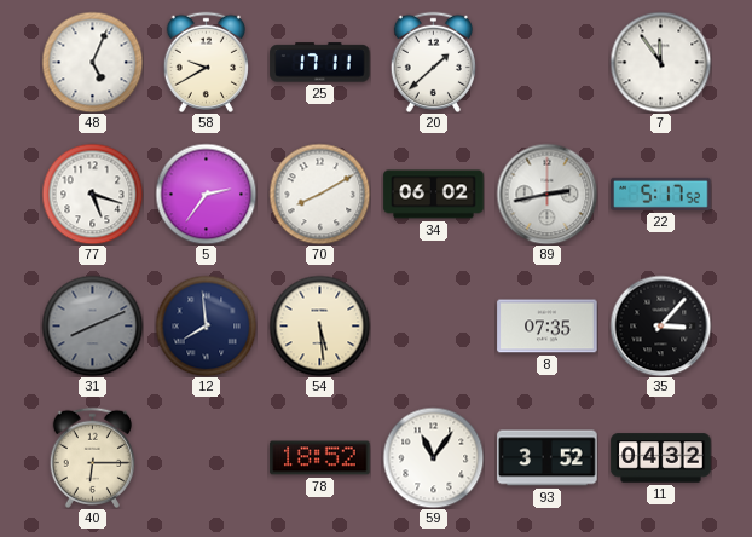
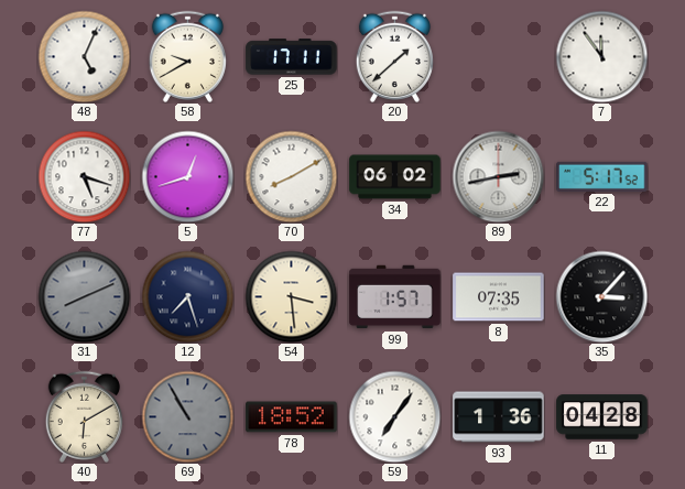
5: 2:36 -> 12:42
12: 7:59 -> 7:27
54: 5:29 -> 3:29
99: none -> 1:57
40: 6:15 -> 6:10
69: none -> 10:55
59: 11:06 -> 7:06
93: 3:52 -> 1:36
11: 04:32 -> 04:28
